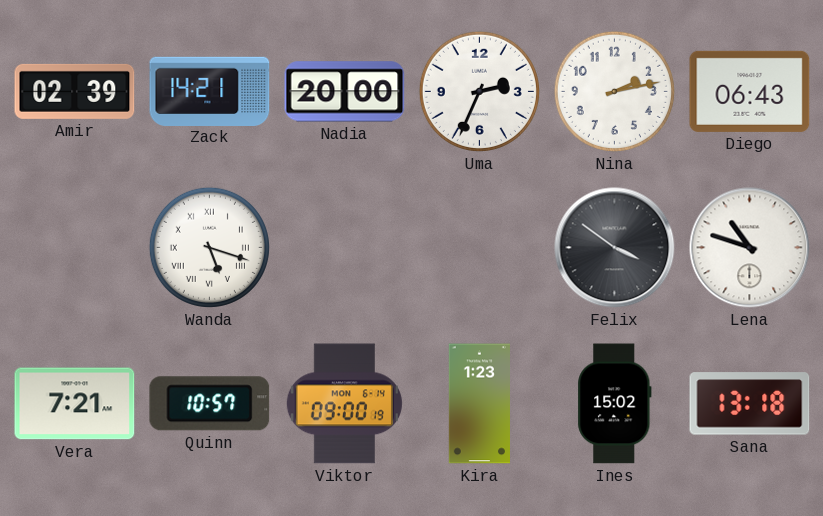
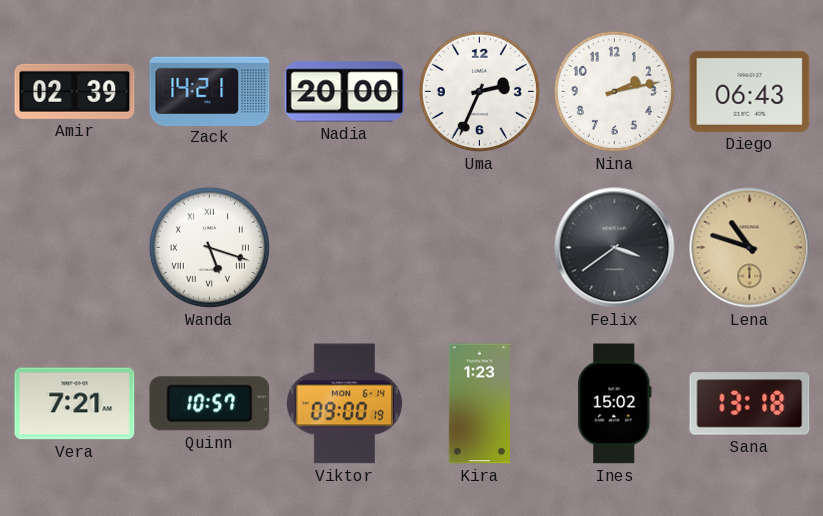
Felix: 3:51 -> 3:39
Lena dial: white -> champagne
